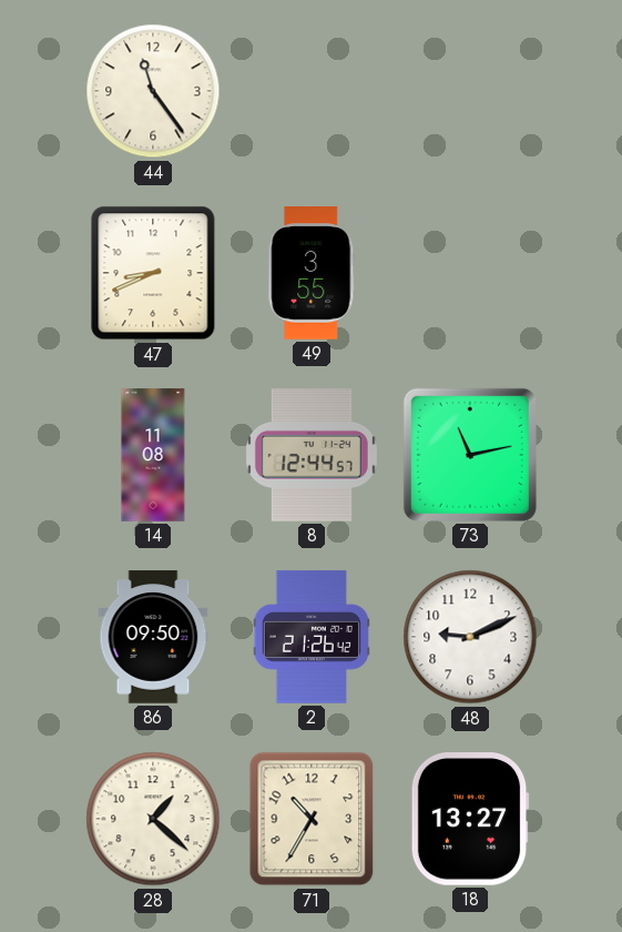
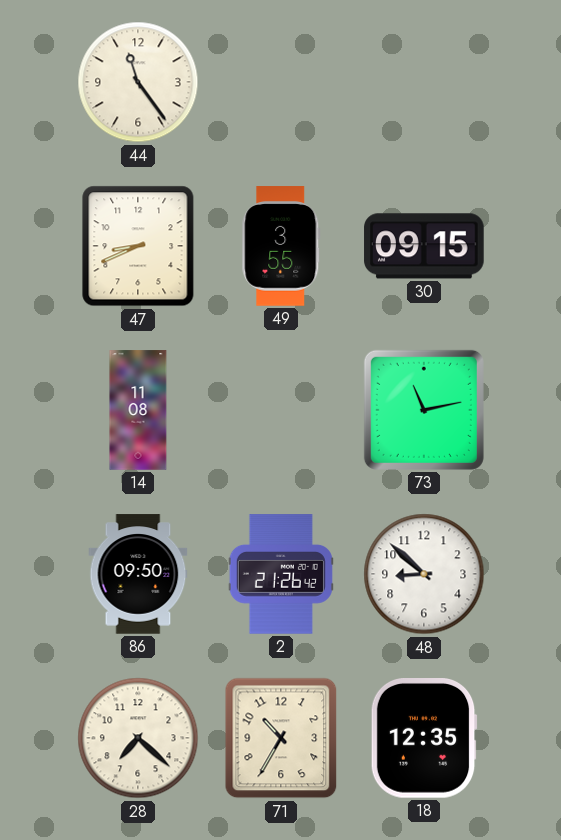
30: none -> 09:15
8: 12:44 -> none
48: 9:11 -> 8:52
28: 1:22 -> 7:22
18: 13:27 -> 12:35
